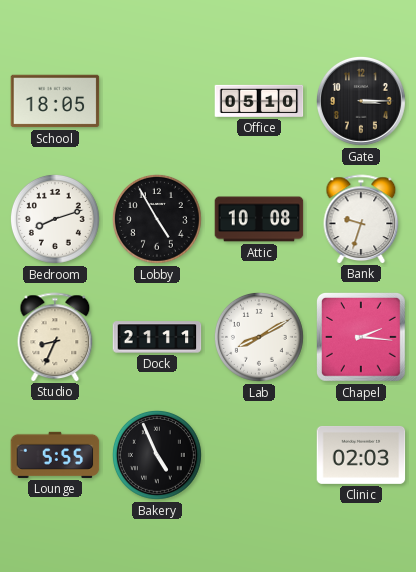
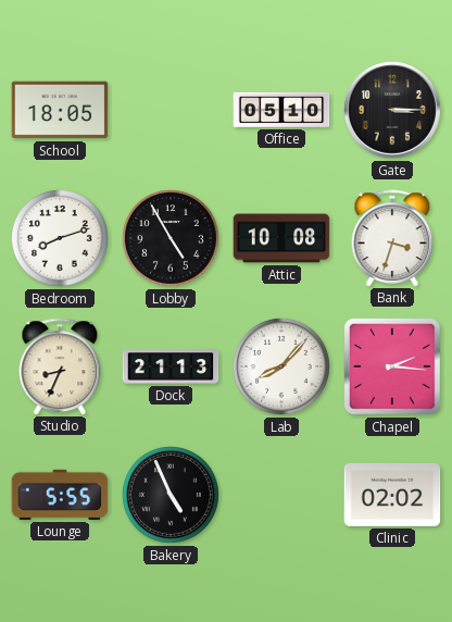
Bank: 9:33 -> 3:33
Dock: 21:11 -> 21:13
Lab: 8:10 -> 8:07
Clinic: 02:03 -> 02:02
